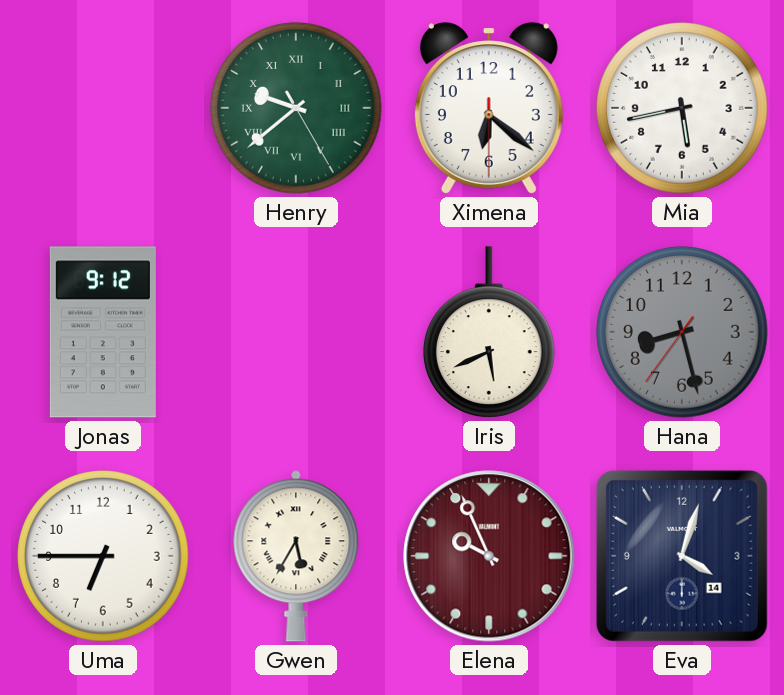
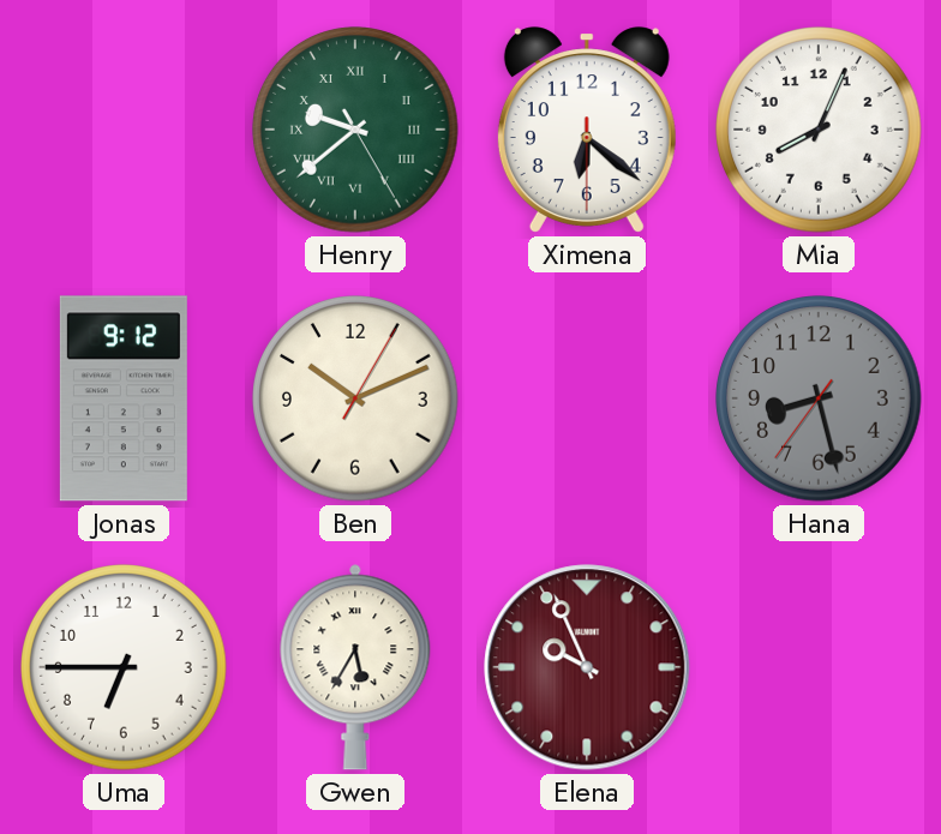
Mia: 5:43 -> 8:04
Ben: none -> 10:11
Iris: 5:41 -> none
Eva: 4:03 -> none
